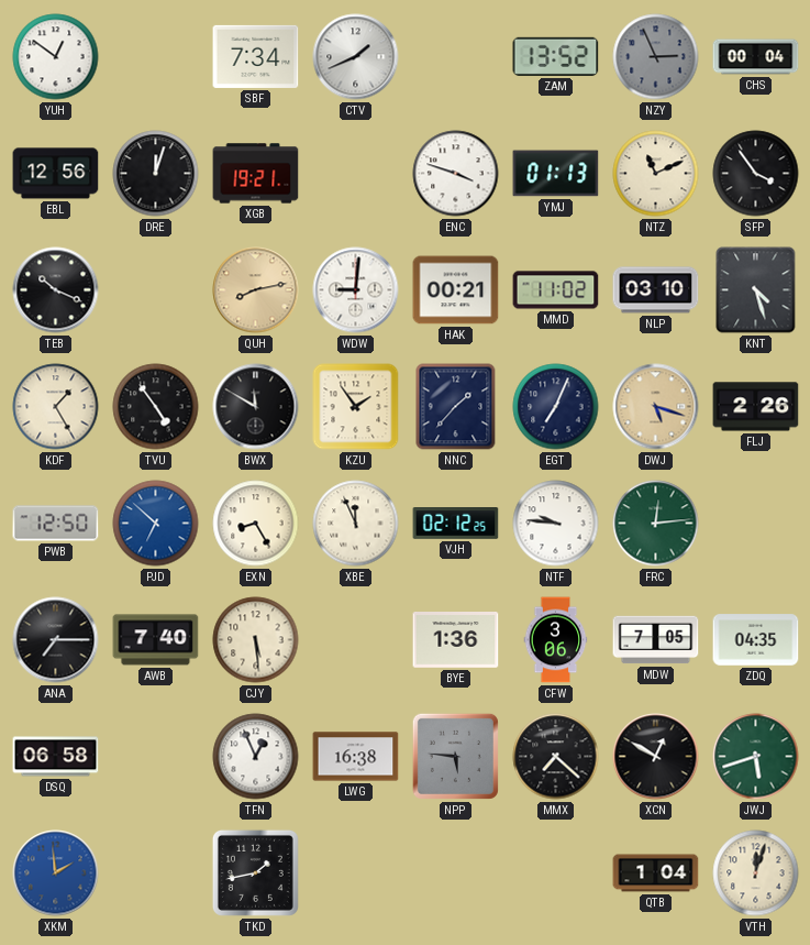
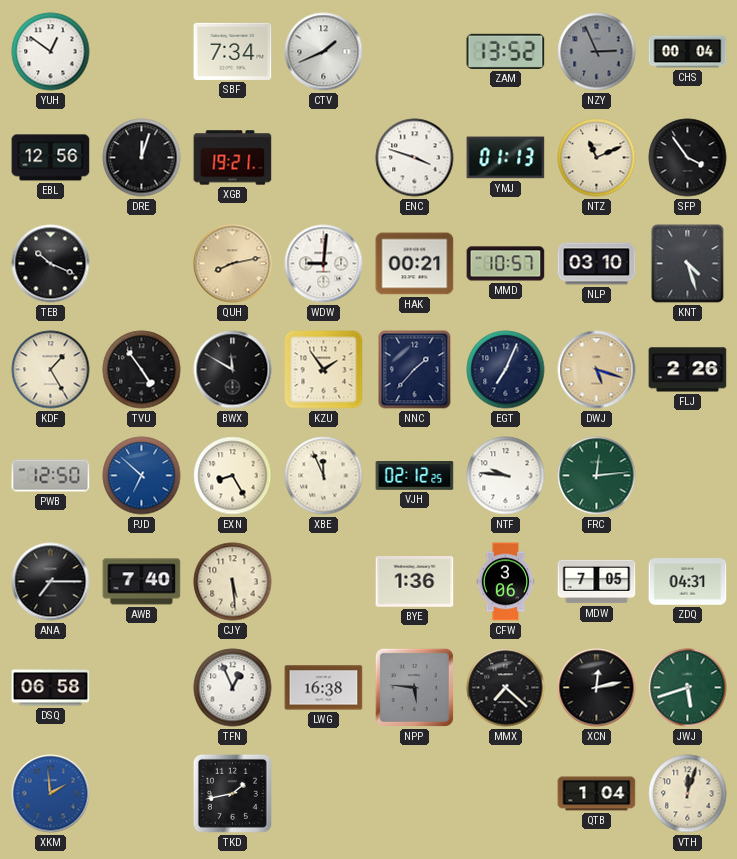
MMD: 11:02 -> 10:57
ZDQ: 04:35 -> 04:31
XCN: 12:50 -> 12:13
